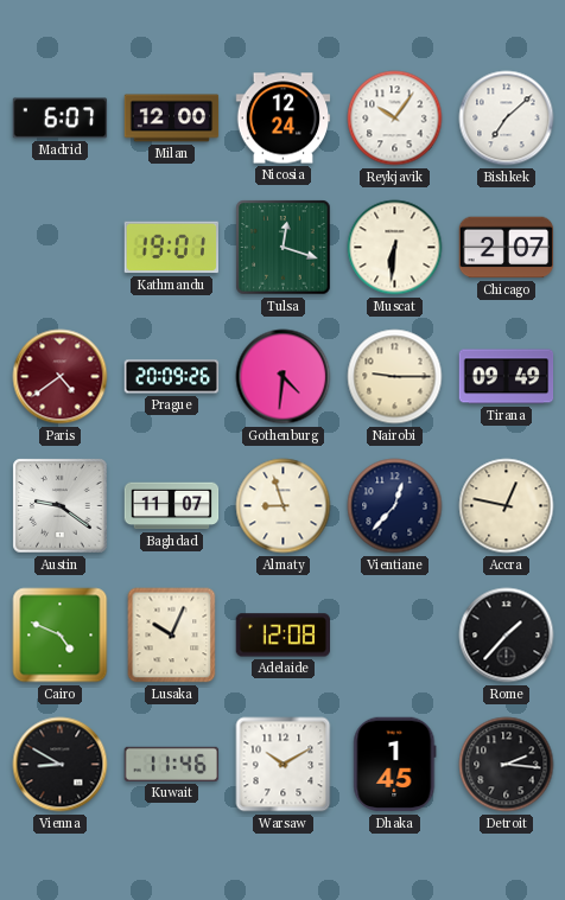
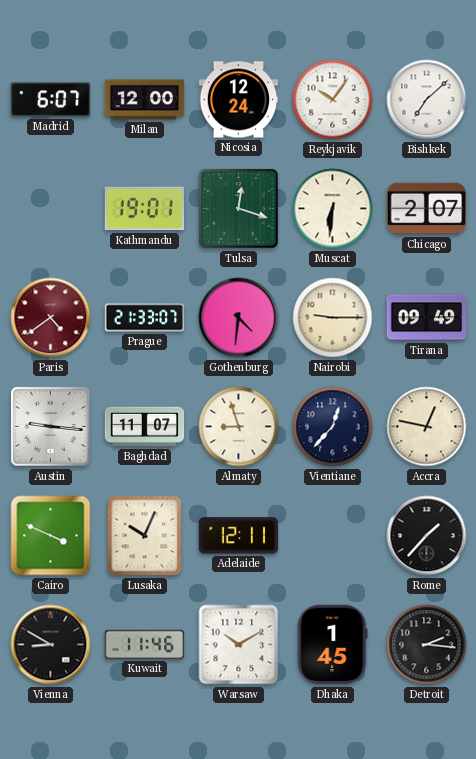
Prague: 20:09 -> 21:33
Austin: 9:21 -> 9:16
Cairo: 4:49 -> 3:49
Adelaide: 12:08 -> 12:11
